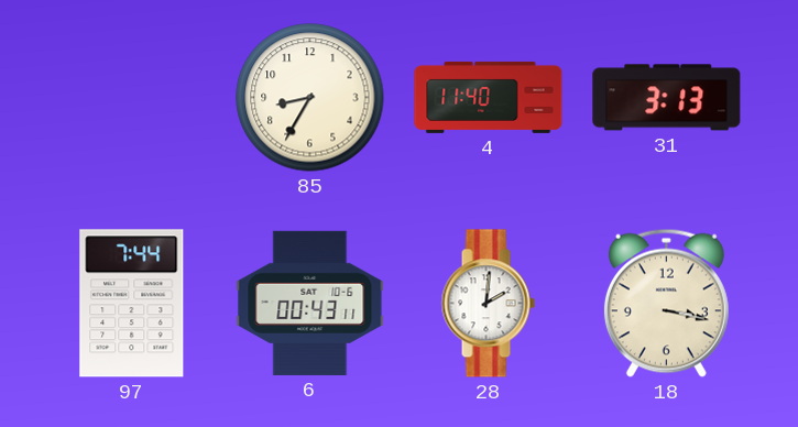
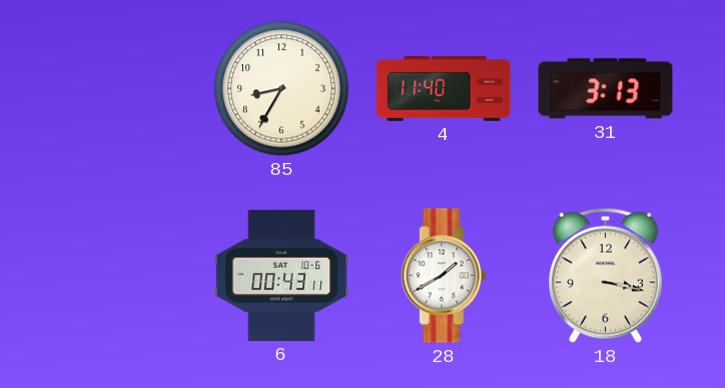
97: 7:44 -> none
28: 2:01 -> 1:40
